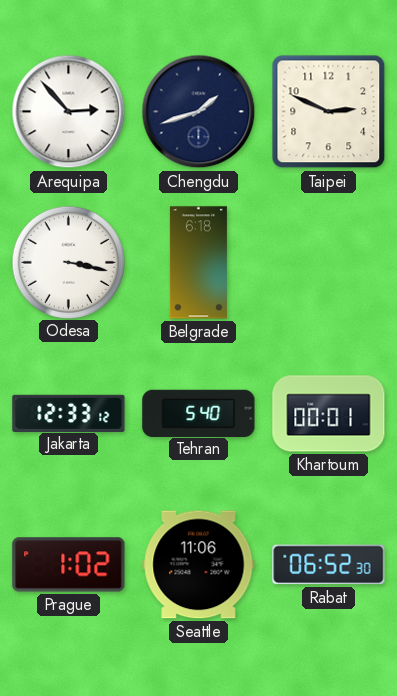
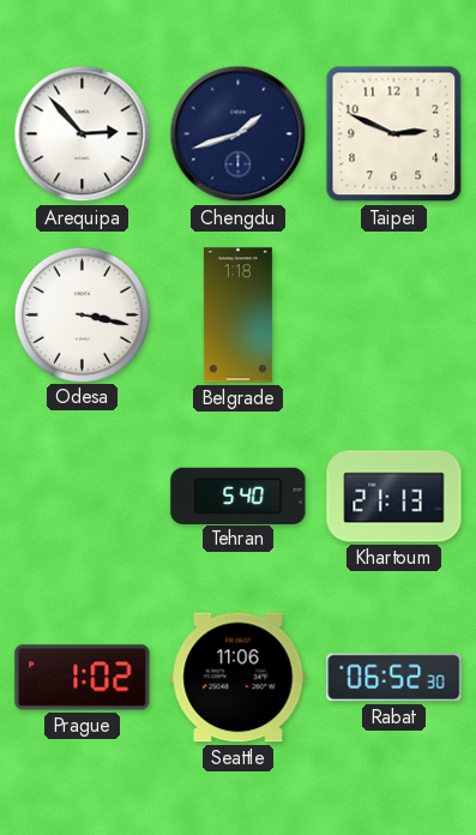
Belgrade: 6:18 -> 1:18
Jakarta: 12:33 -> none
Khartoum: 00:01 -> 21:13
